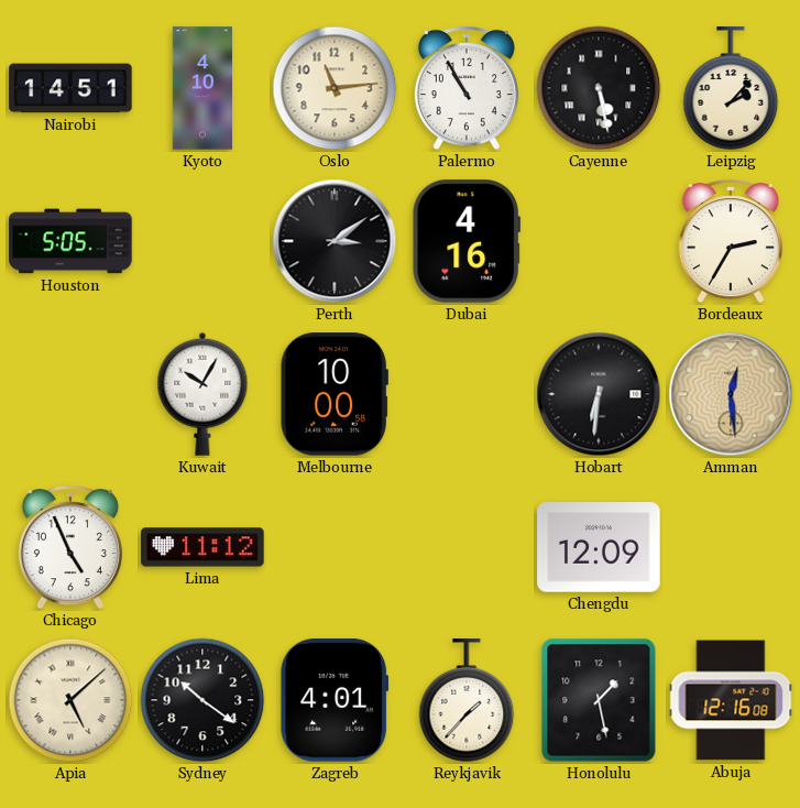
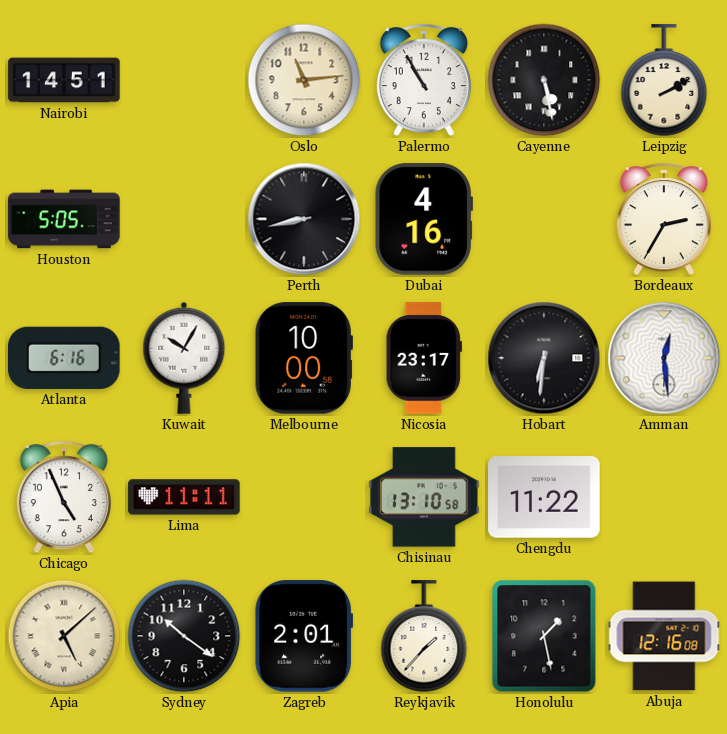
Kyoto: 4:10 -> none
Leipzig: 2:07 -> 2:10
Perth: 3:09 -> 8:43
Atlanta: none -> 6:16
Nicosia: none -> 23:17
Amman dial: champagne -> white
Lima: 11:12 -> 11:11
Chisinau: none -> 13:10
Chengdu: 12:09 -> 11:22
Zagreb: 4:01 -> 2:01
